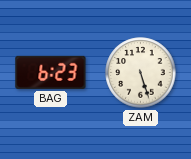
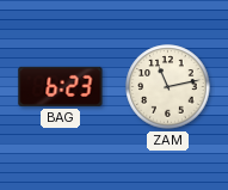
ZAM: 5:27 -> 11:13
